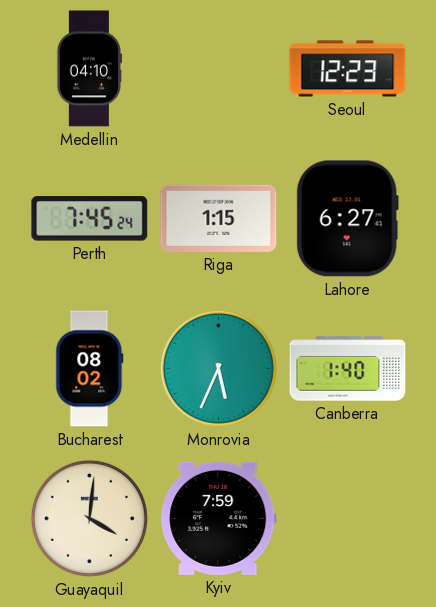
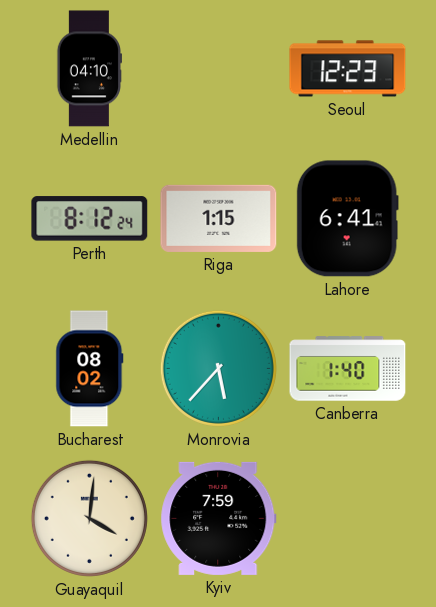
Perth: 7:45 -> 8:12
Lahore: 6:27 -> 6:41
Monrovia: 5:34 -> 5:37
